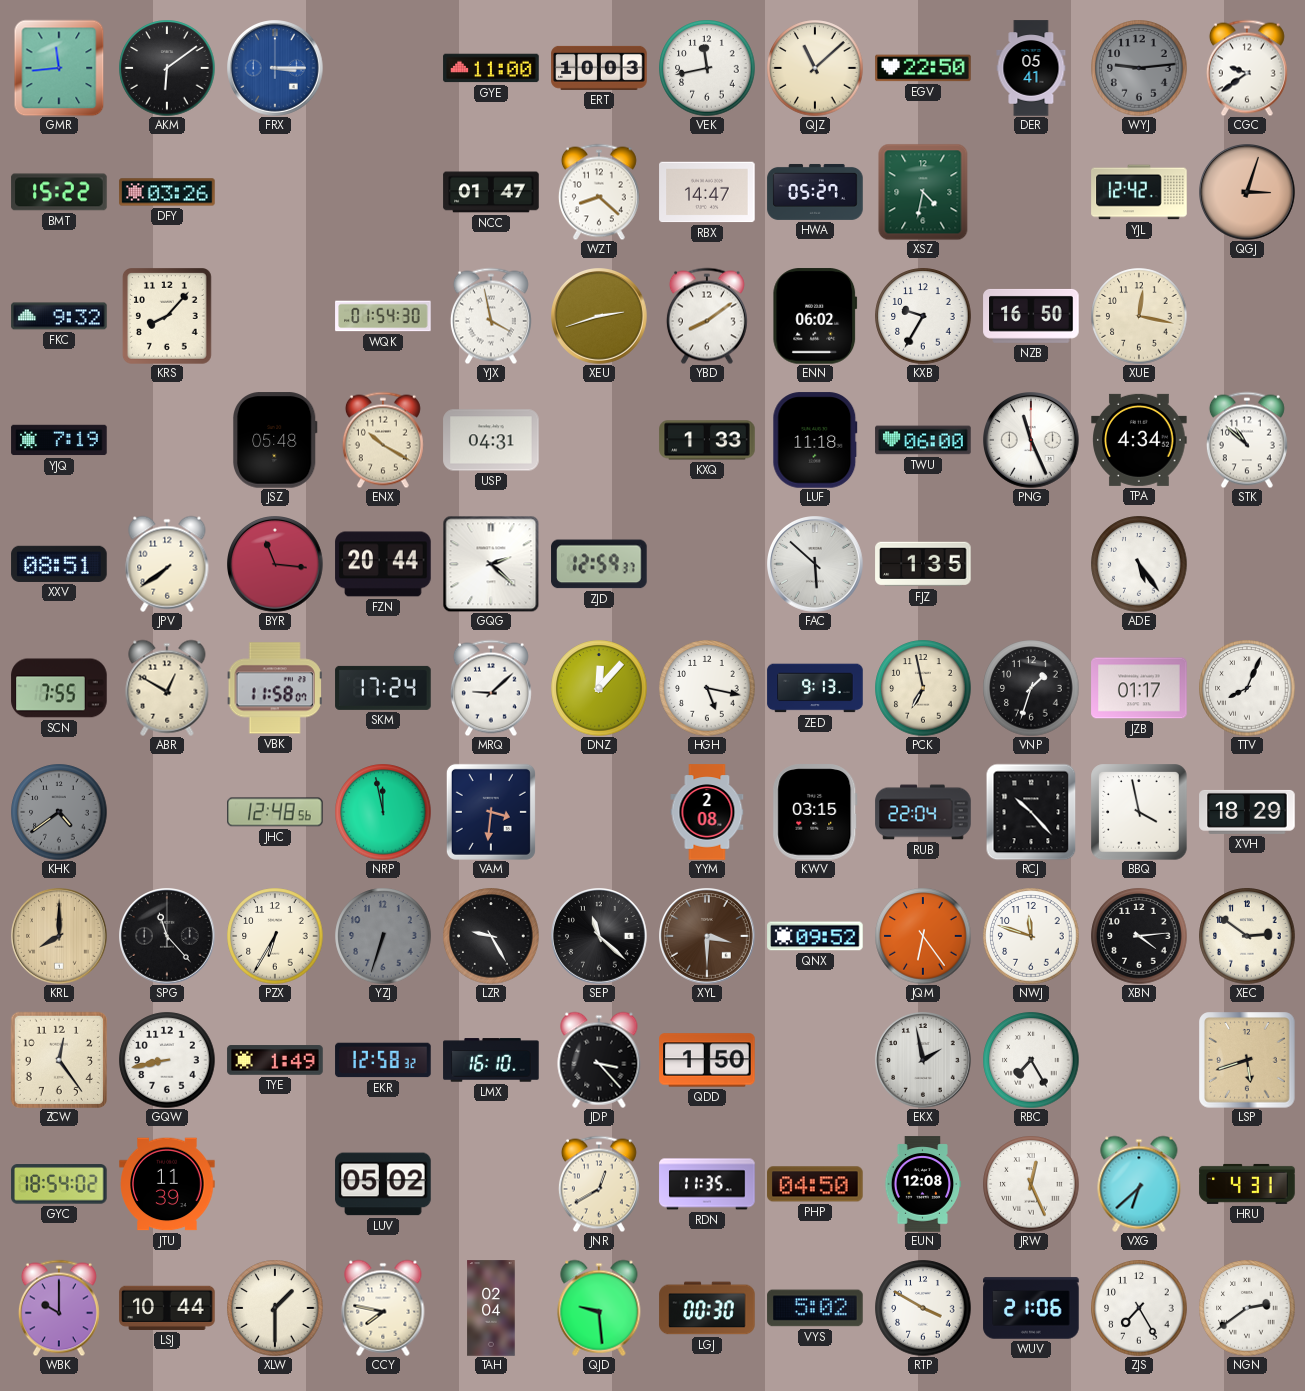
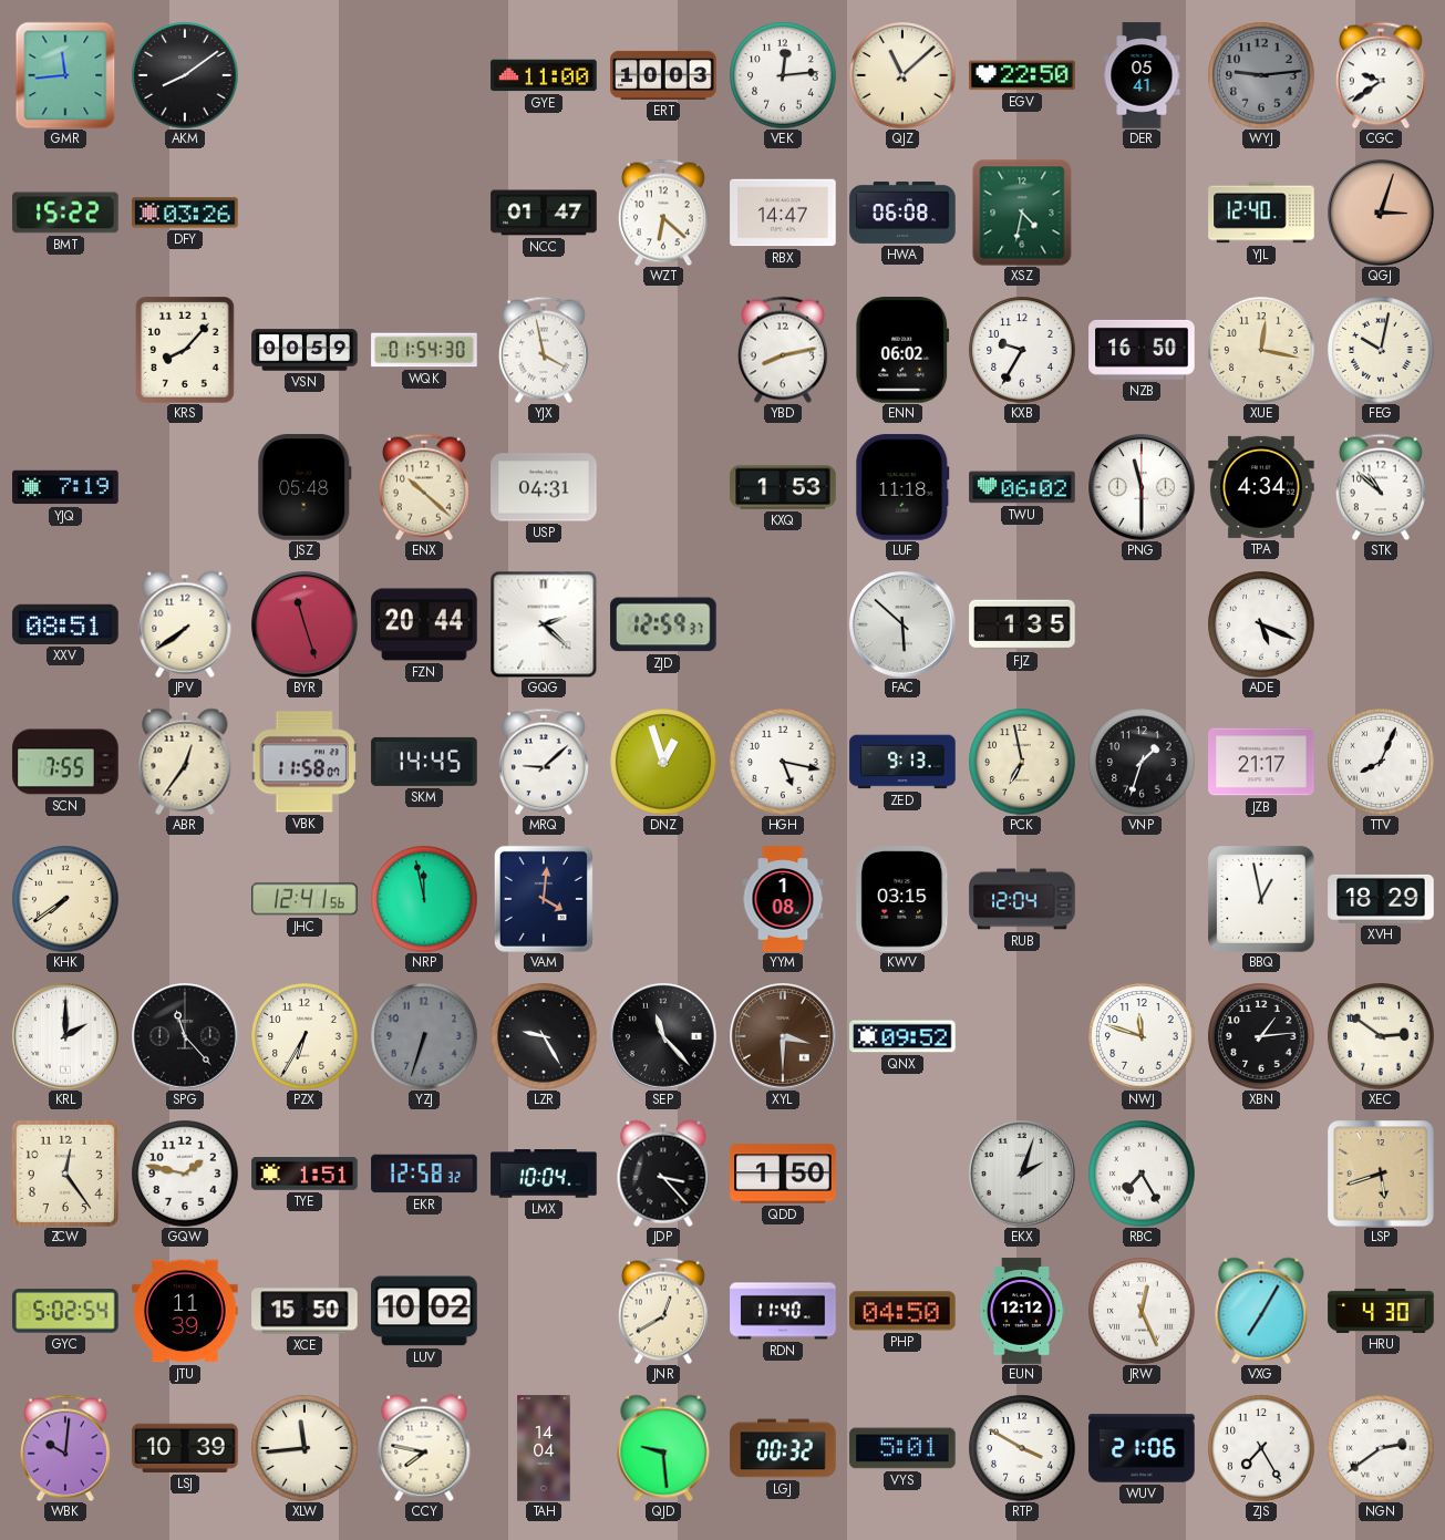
AKM: 6:09 -> 8:09
FRX: 3:15 -> none
VEK: 11:43 -> 12:14
WZT: 8:22 -> 6:22
HWA: 05:27 -> 06:08
YJL: 12:42 -> 12:40
FKC: 9:32 -> none
VSN: none -> 00:59
XEU: 2:42 -> none
YBD: 8:09 -> 8:13
FEG: none -> 10:02
ENX: 10:20 -> 10:22
KXQ: 1:33 -> 1:53
TWU: 06:00 -> 06:02
PNG: 11:26 -> 11:30
BYR: 11:16 -> 11:27
ADE: 5:24 -> 5:19
ABR: 12:50 -> 12:36
SKM: 17:24 -> 14:45
DNZ: 12:07 -> 12:57
JZB: 01:17 -> 21:17
KHK: 4:39 -> 7:39
KHK dial: grey -> cream
JHC: 12:48 -> 12:41
VAM: 3:31 -> 4:01
YYM: 2:08 -> 1:08
RUB: 22:04 -> 12:04
RCJ: 10:23 -> none
BBQ: 3:58 -> 12:58
KRL: 8:00 -> 2:00
KRL dial: champagne -> white
SEP: 11:22 -> 11:23
JQM: 6:24 -> none
XBN: 4:14 -> 1:14
GQW: 8:43 -> 1:47
TYE: 1:49 -> 1:51
LMX: 16:10 -> 10:04
EKX: 1:58 -> 2:03
GYC: 18:54 -> 5:02
XCE: none -> 15:50
LUV: 05:02 -> 10:02
RDN: 11:35 -> 11:40
EUN: 12:08 -> 12:12
VXG: 6:38 -> 7:05
HRU: 4:31 -> 4:30
WBK: 10:00 -> 10:01
LSJ: 10:44 -> 10:39
XLW: 1:30 -> 11:44
TAH: 02:04 -> 14:04
LGJ: 00:30 -> 00:32
VYS: 5:02 -> 5:01
